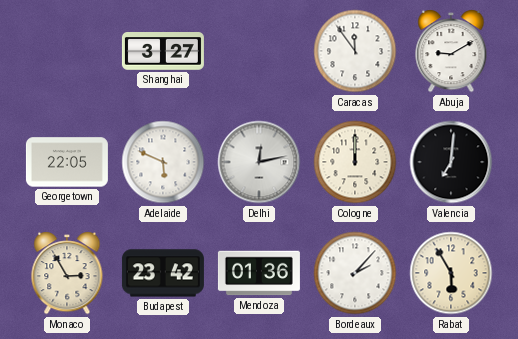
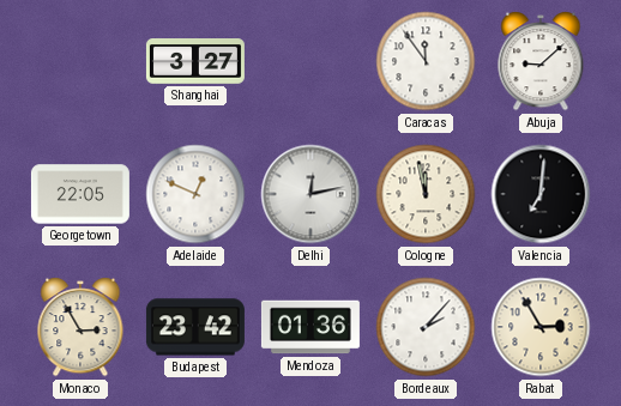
Abuja: 9:10 -> 9:08
Adelaide: 5:49 -> 12:49
Cologne: 12:00 -> 11:58
Rabat: 5:55 -> 2:55
